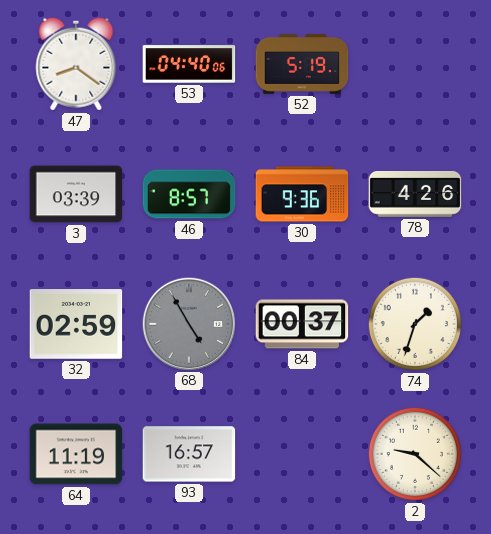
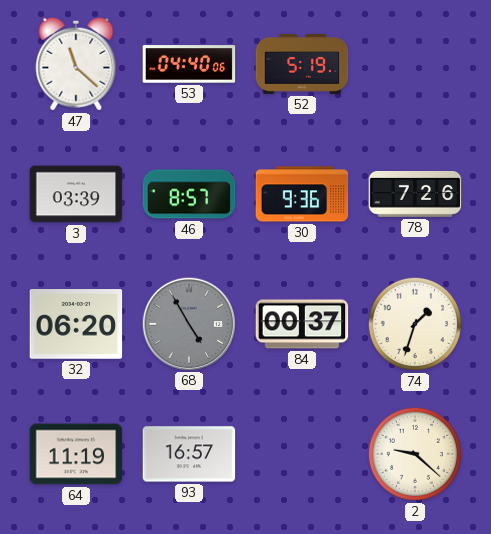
47: 8:21 -> 11:22
78: 4:26 -> 7:26
32: 02:59 -> 06:20
